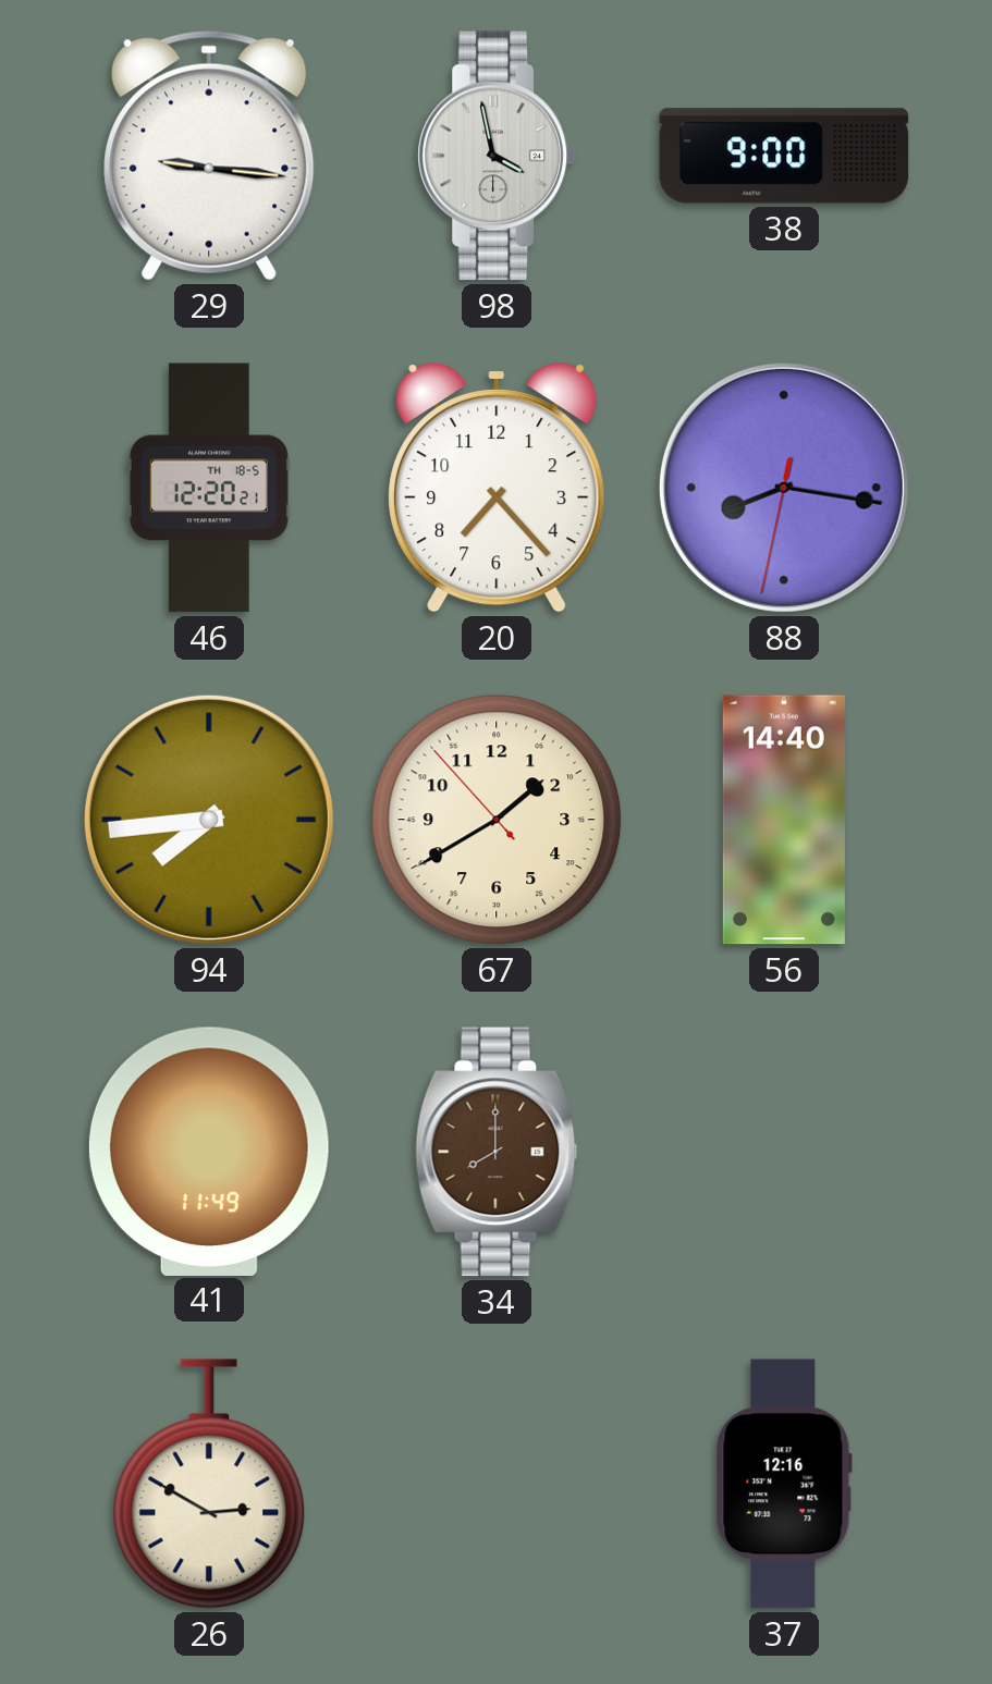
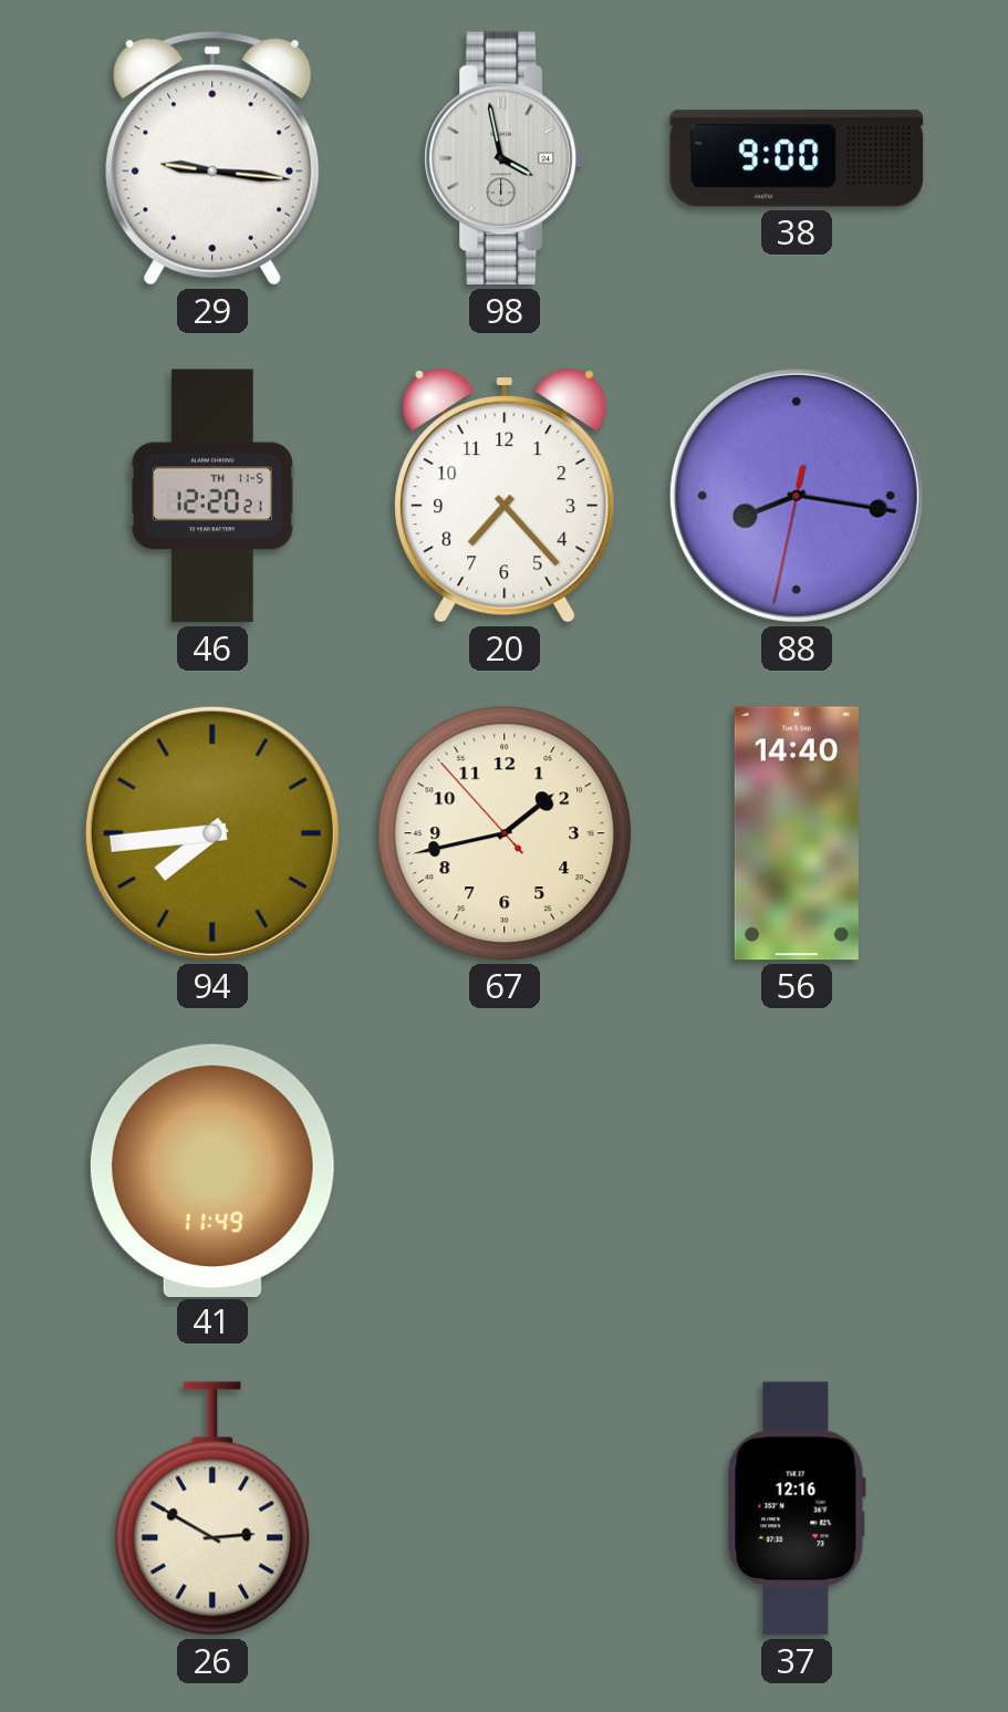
46 date: TH 18-5 -> TH 11-5
67: 1:39 -> 1:42
34: 8:00 -> none
